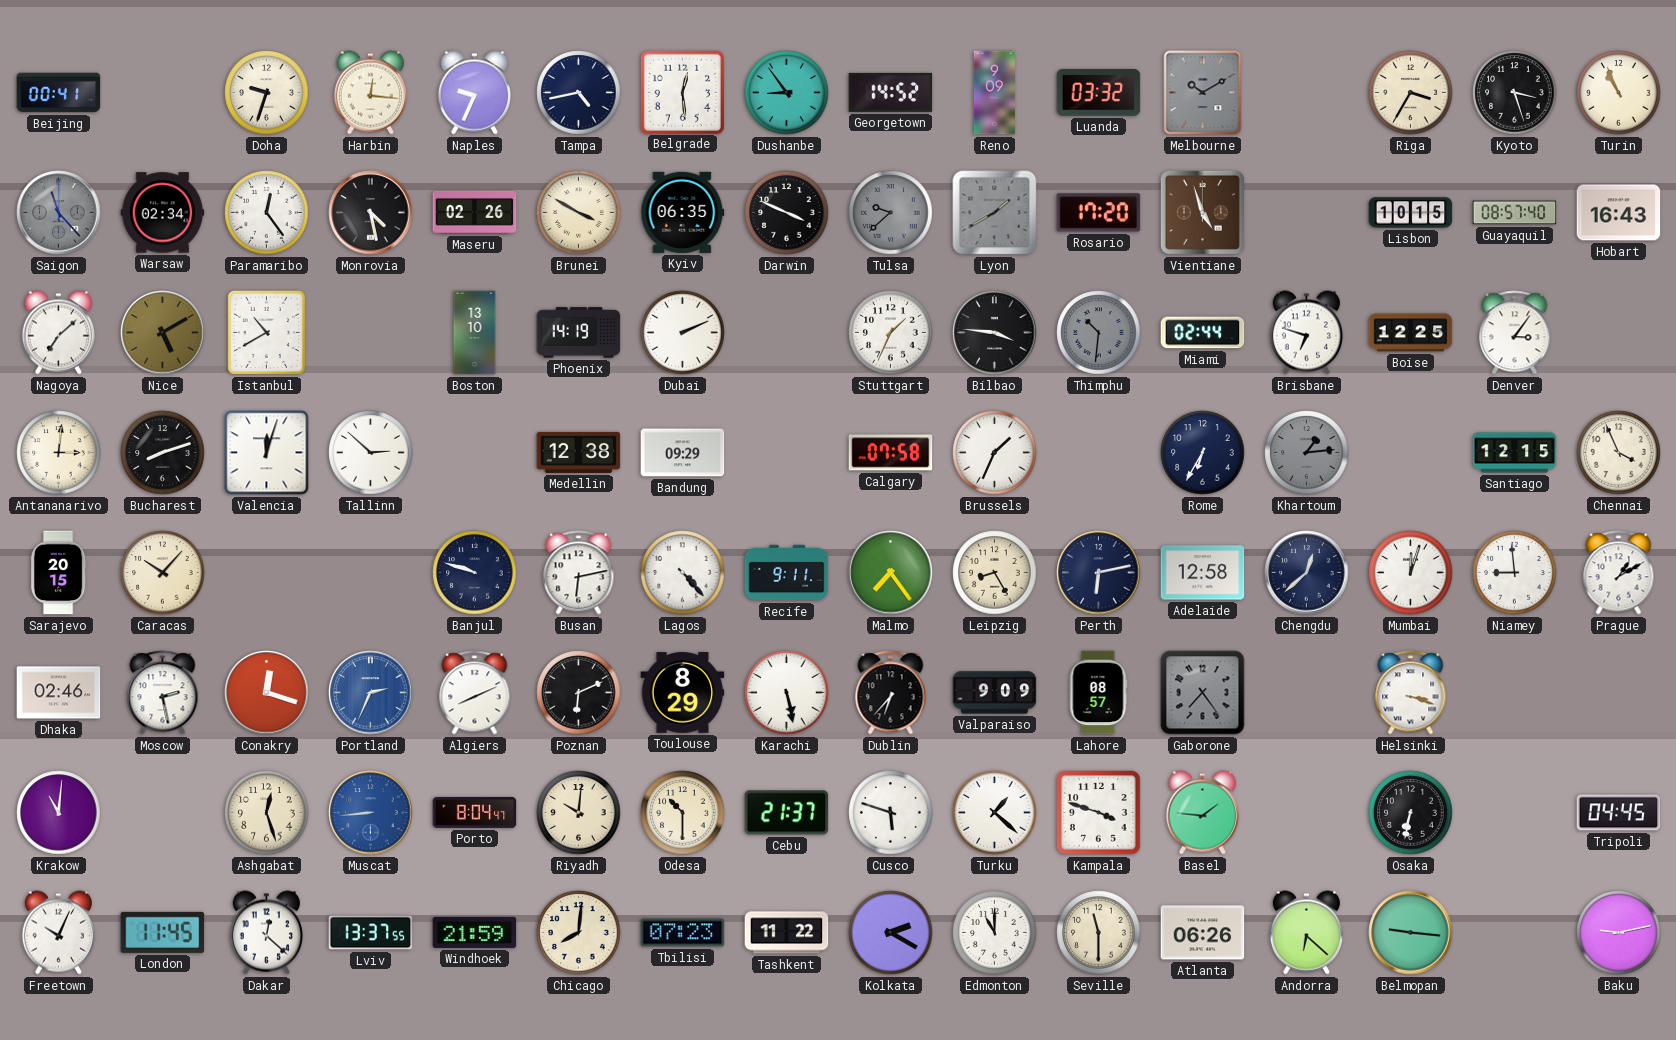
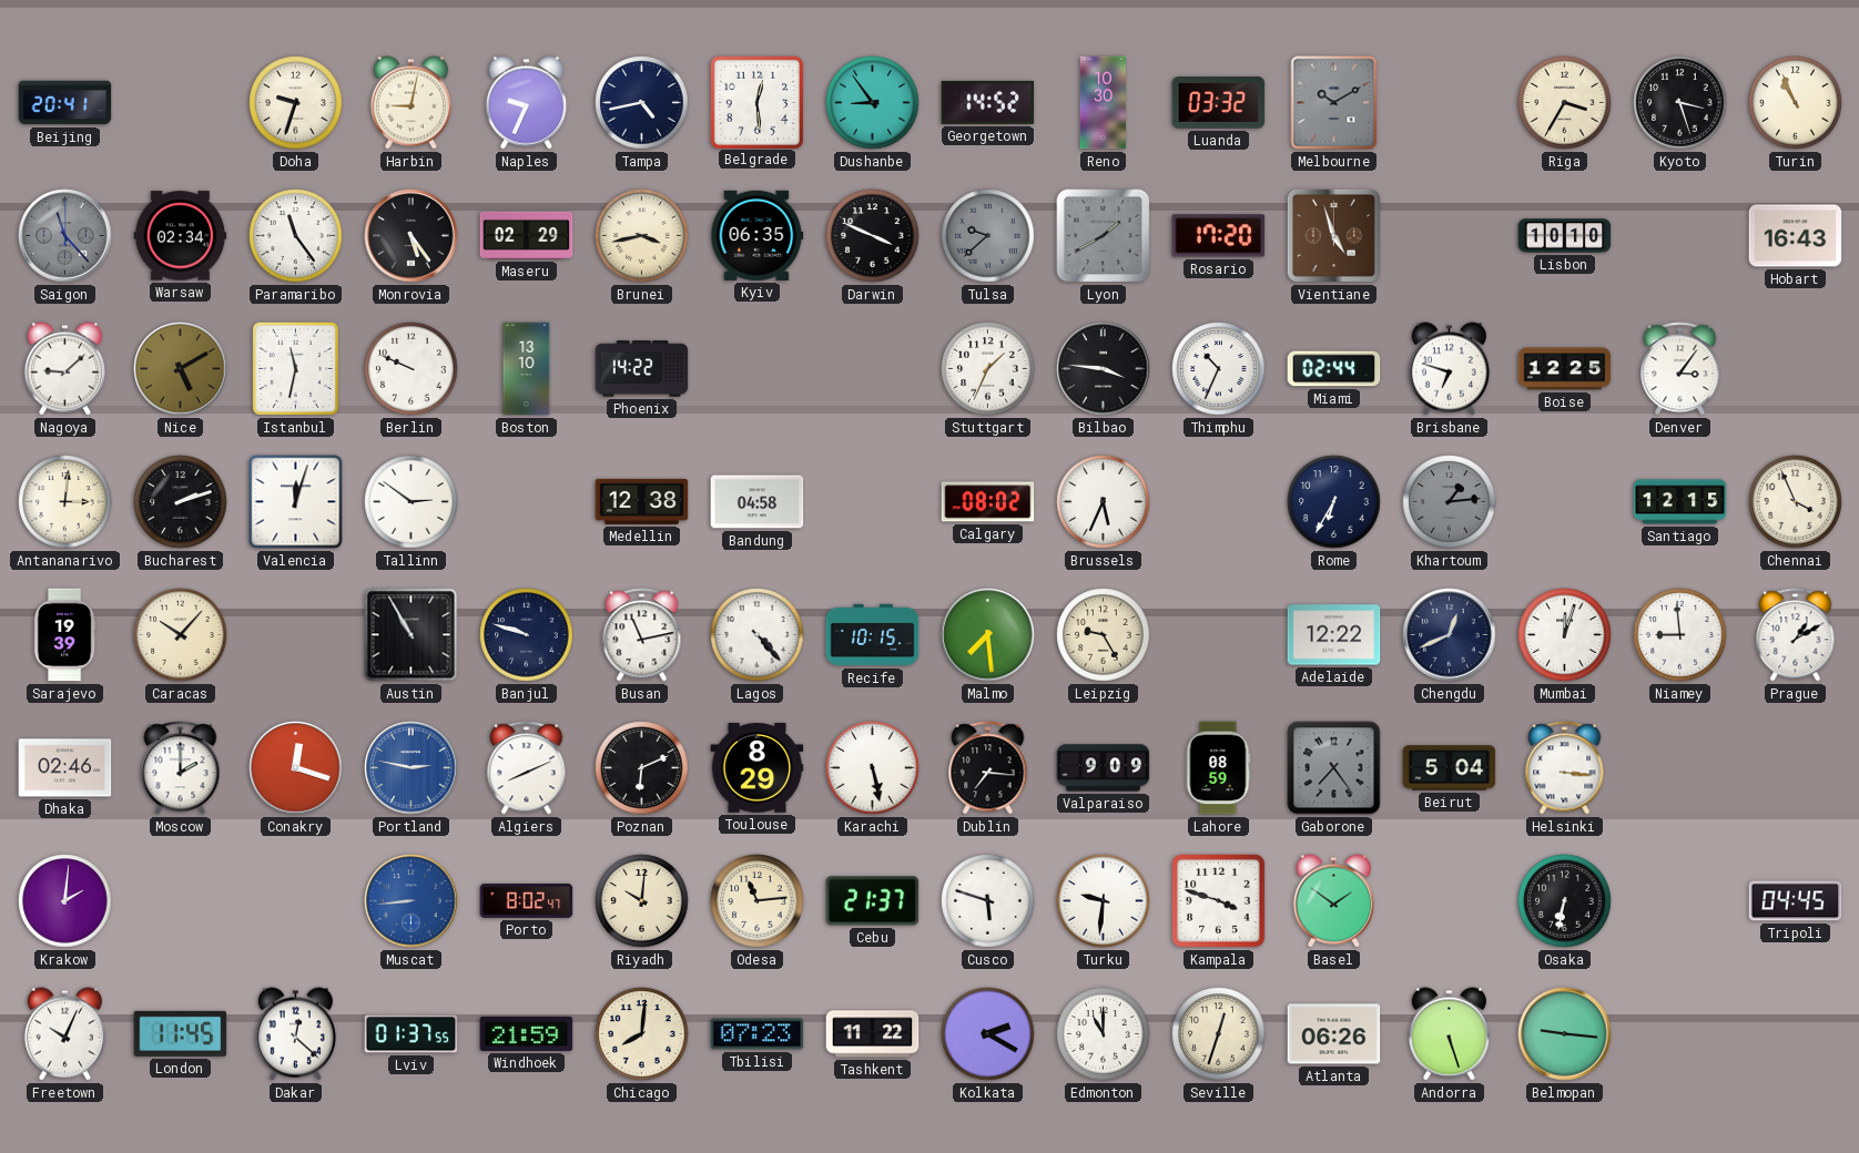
Beijing: 00:41 -> 20:41
Harbin: 12:16 -> 9:02
Reno: 9:09 -> 10:30
Paramaribo: 12:24 -> 11:24
Monrovia: 4:28 -> 5:24
Maseru: 02:26 -> 02:29
Brunei: 3:50 -> 3:43
Lisbon: 10:15 -> 10:10
Guayaquil: 08:57 -> none
Nagoya: 7:08 -> 9:08
Istanbul: 10:40 -> 11:32
Berlin: none -> 9:49
Phoenix: 14:19 -> 14:22
Dubai: 2:11 -> none
Thimphu: 10:31 -> 10:34
Thimphu dial: grey -> white
Bucharest: 8:12 -> 2:12
Tallinn: 2:52 -> 2:51
Bandung: 09:29 -> 04:58
Calgary: 07:58 -> 08:02
Brussels: 1:34 -> 5:34
Sarajevo: 20:15 -> 19:39
Austin: none -> 10:55
Busan: 6:13 -> 11:13
Recife: 9:11 -> 10:15
Malmo: 7:24 -> 7:29
Leipzig: 8:25 -> 9:25
Perth: 6:13 -> none
Adelaide: 12:58 -> 12:22
Chengdu: 12:38 -> 12:41
Moscow: 2:28 -> 2:00
Portland: 2:34 -> 2:47
Dublin: 6:37 -> 7:16
Lahore: 08:57 -> 08:59
Beirut: none -> 5:04
Helsinki: 3:18 -> 3:16
Krakow: 11:01 -> 2:01
Ashgabat: 12:27 -> none
Porto: 8:04 -> 8:02
Odesa: 10:30 -> 11:14
Turku: 1:22 -> 9:31
Basel: 1:46 -> 1:51
Lviv: 13:37 -> 01:37
Seville: 11:30 -> 12:33
Andorra: 6:22 -> 5:27
Baku: 9:13 -> none
